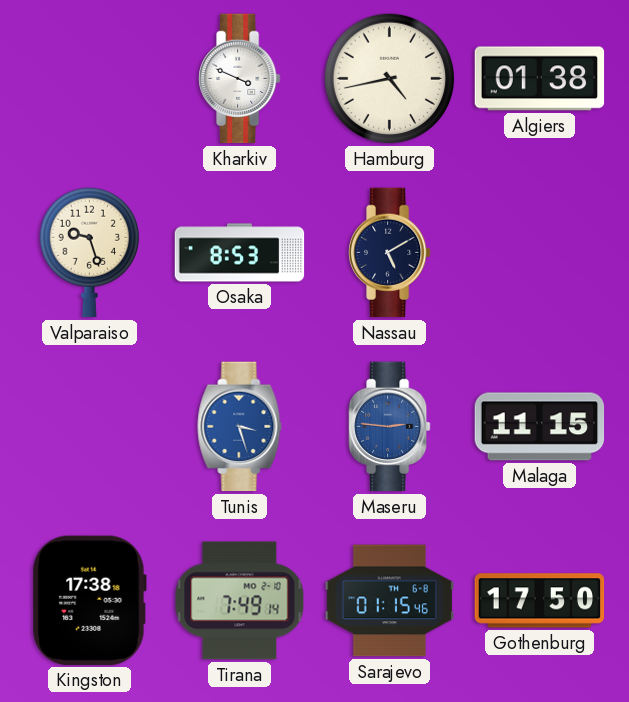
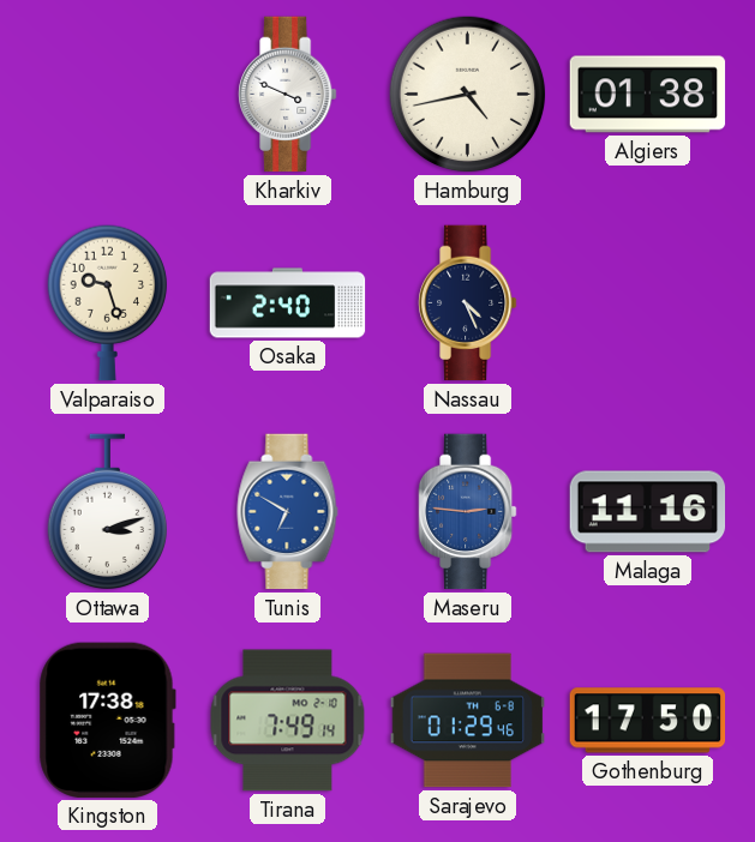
Osaka: 8:53 -> 2:40
Nassau: 5:10 -> 4:26
Ottawa: none -> 3:12
Tunis: 3:27 -> 6:50
Malaga: 11:15 -> 11:16
Sarajevo: 01:15 -> 01:29
